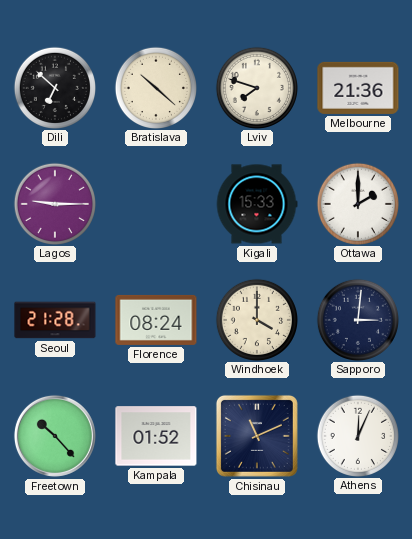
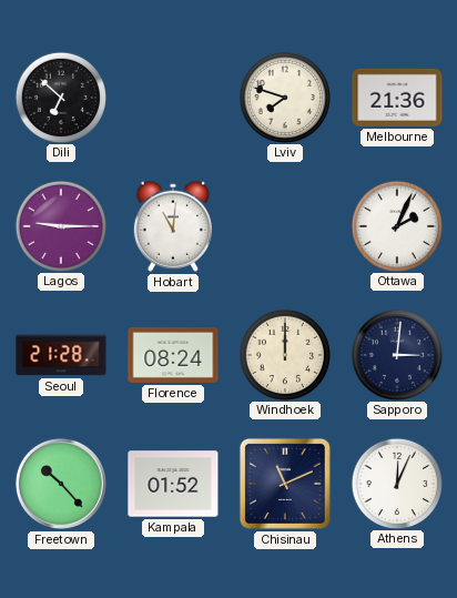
Bratislava: 10:22 -> none
Hobart: none -> 11:01
Kigali: 15:33 -> none
Ottawa: 2:00 -> 2:04
Windhoek: 4:00 -> 12:00
